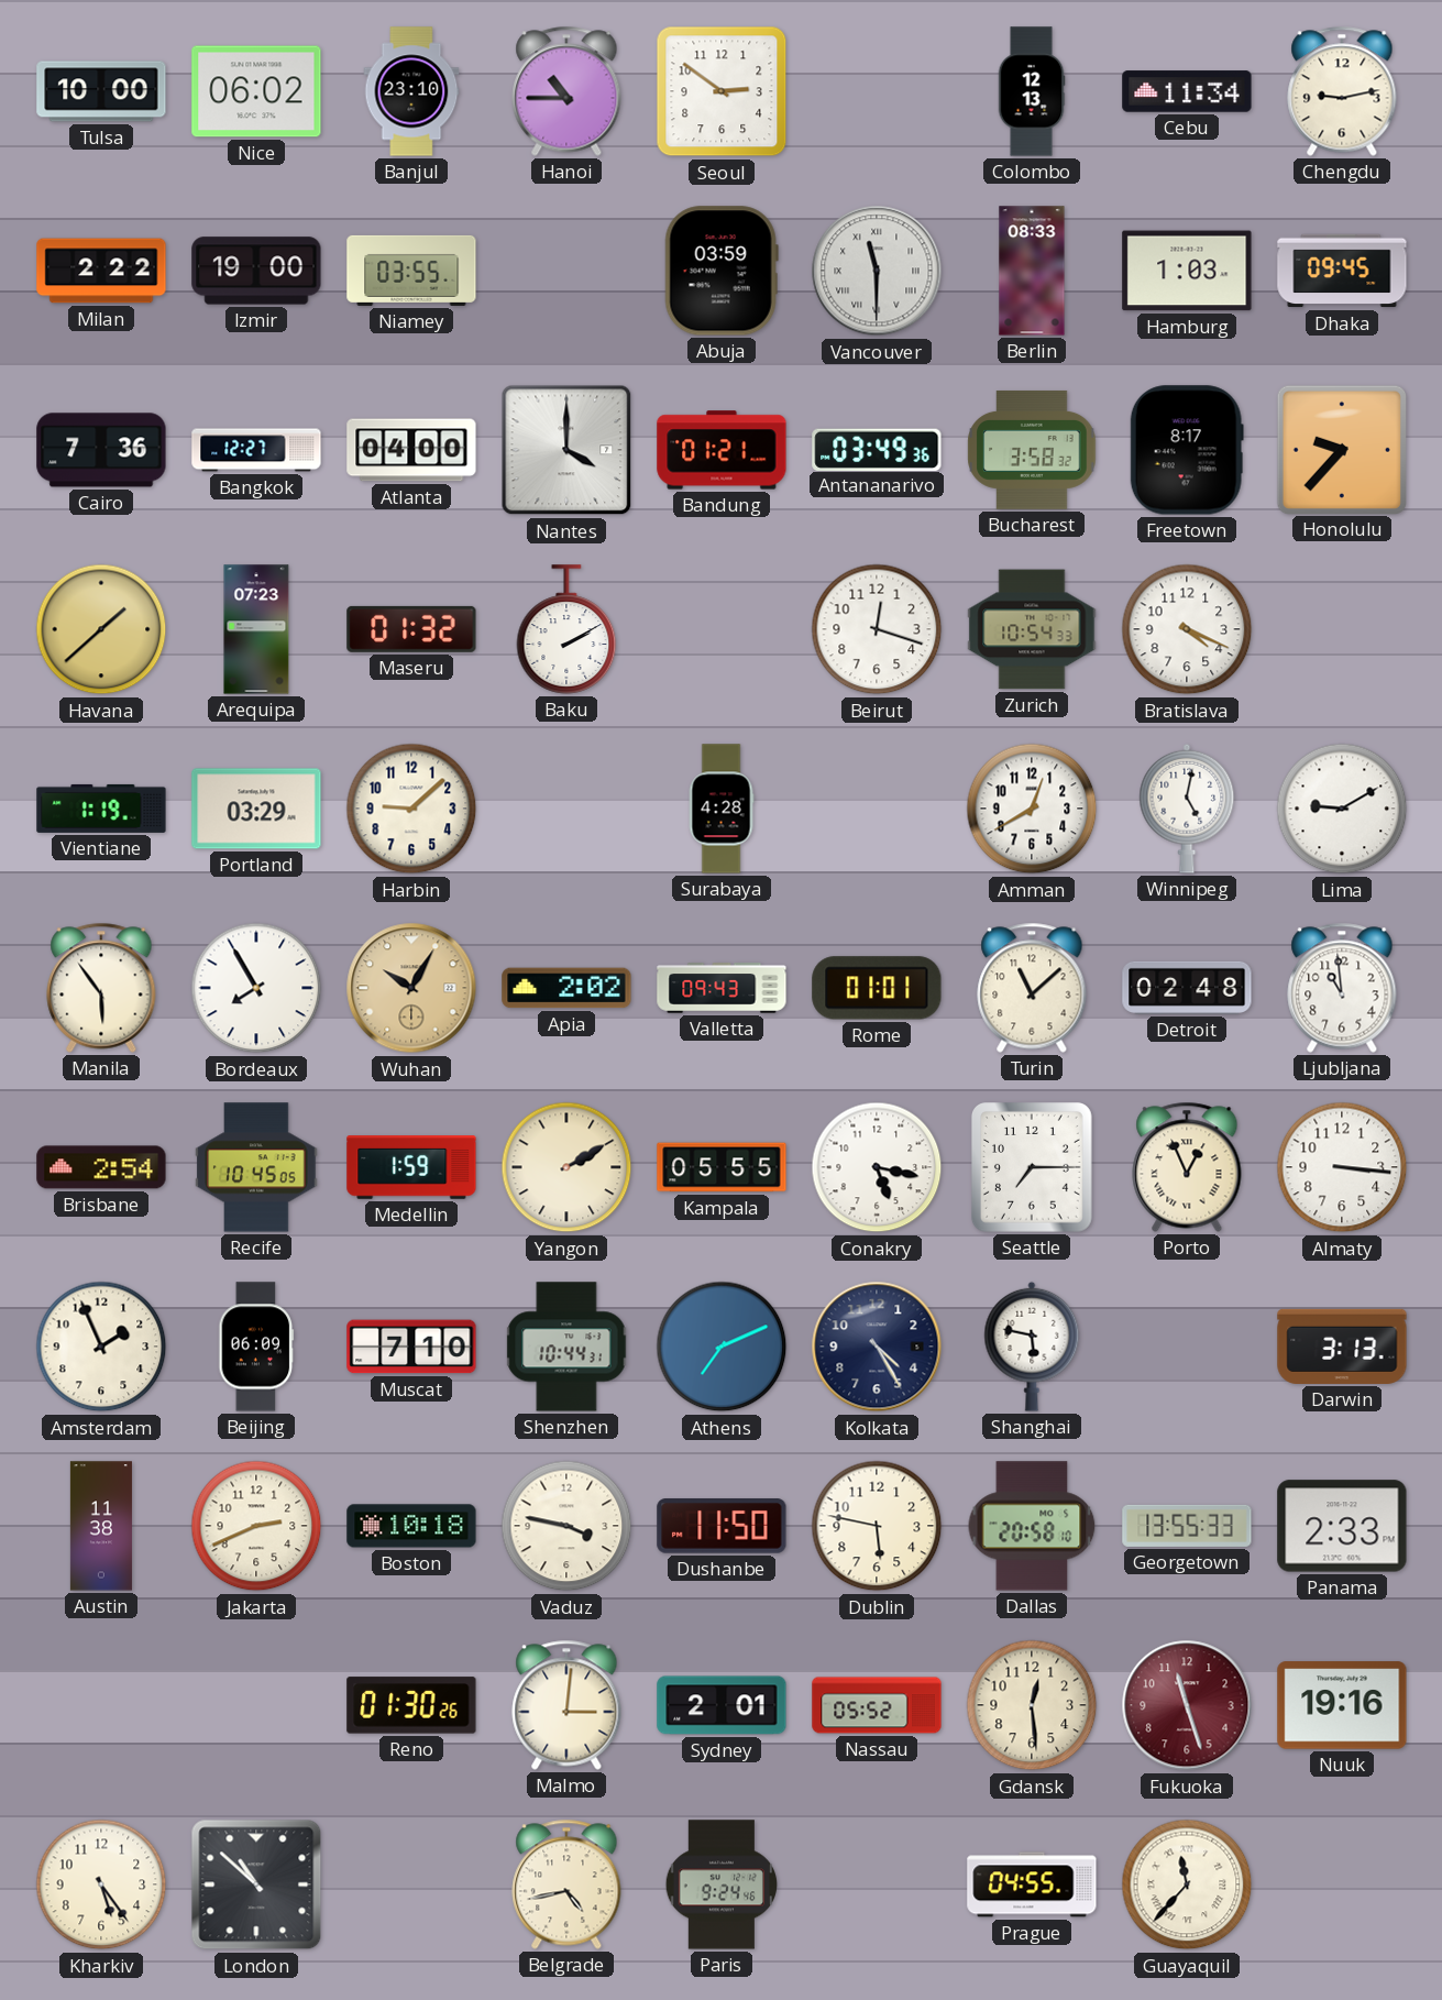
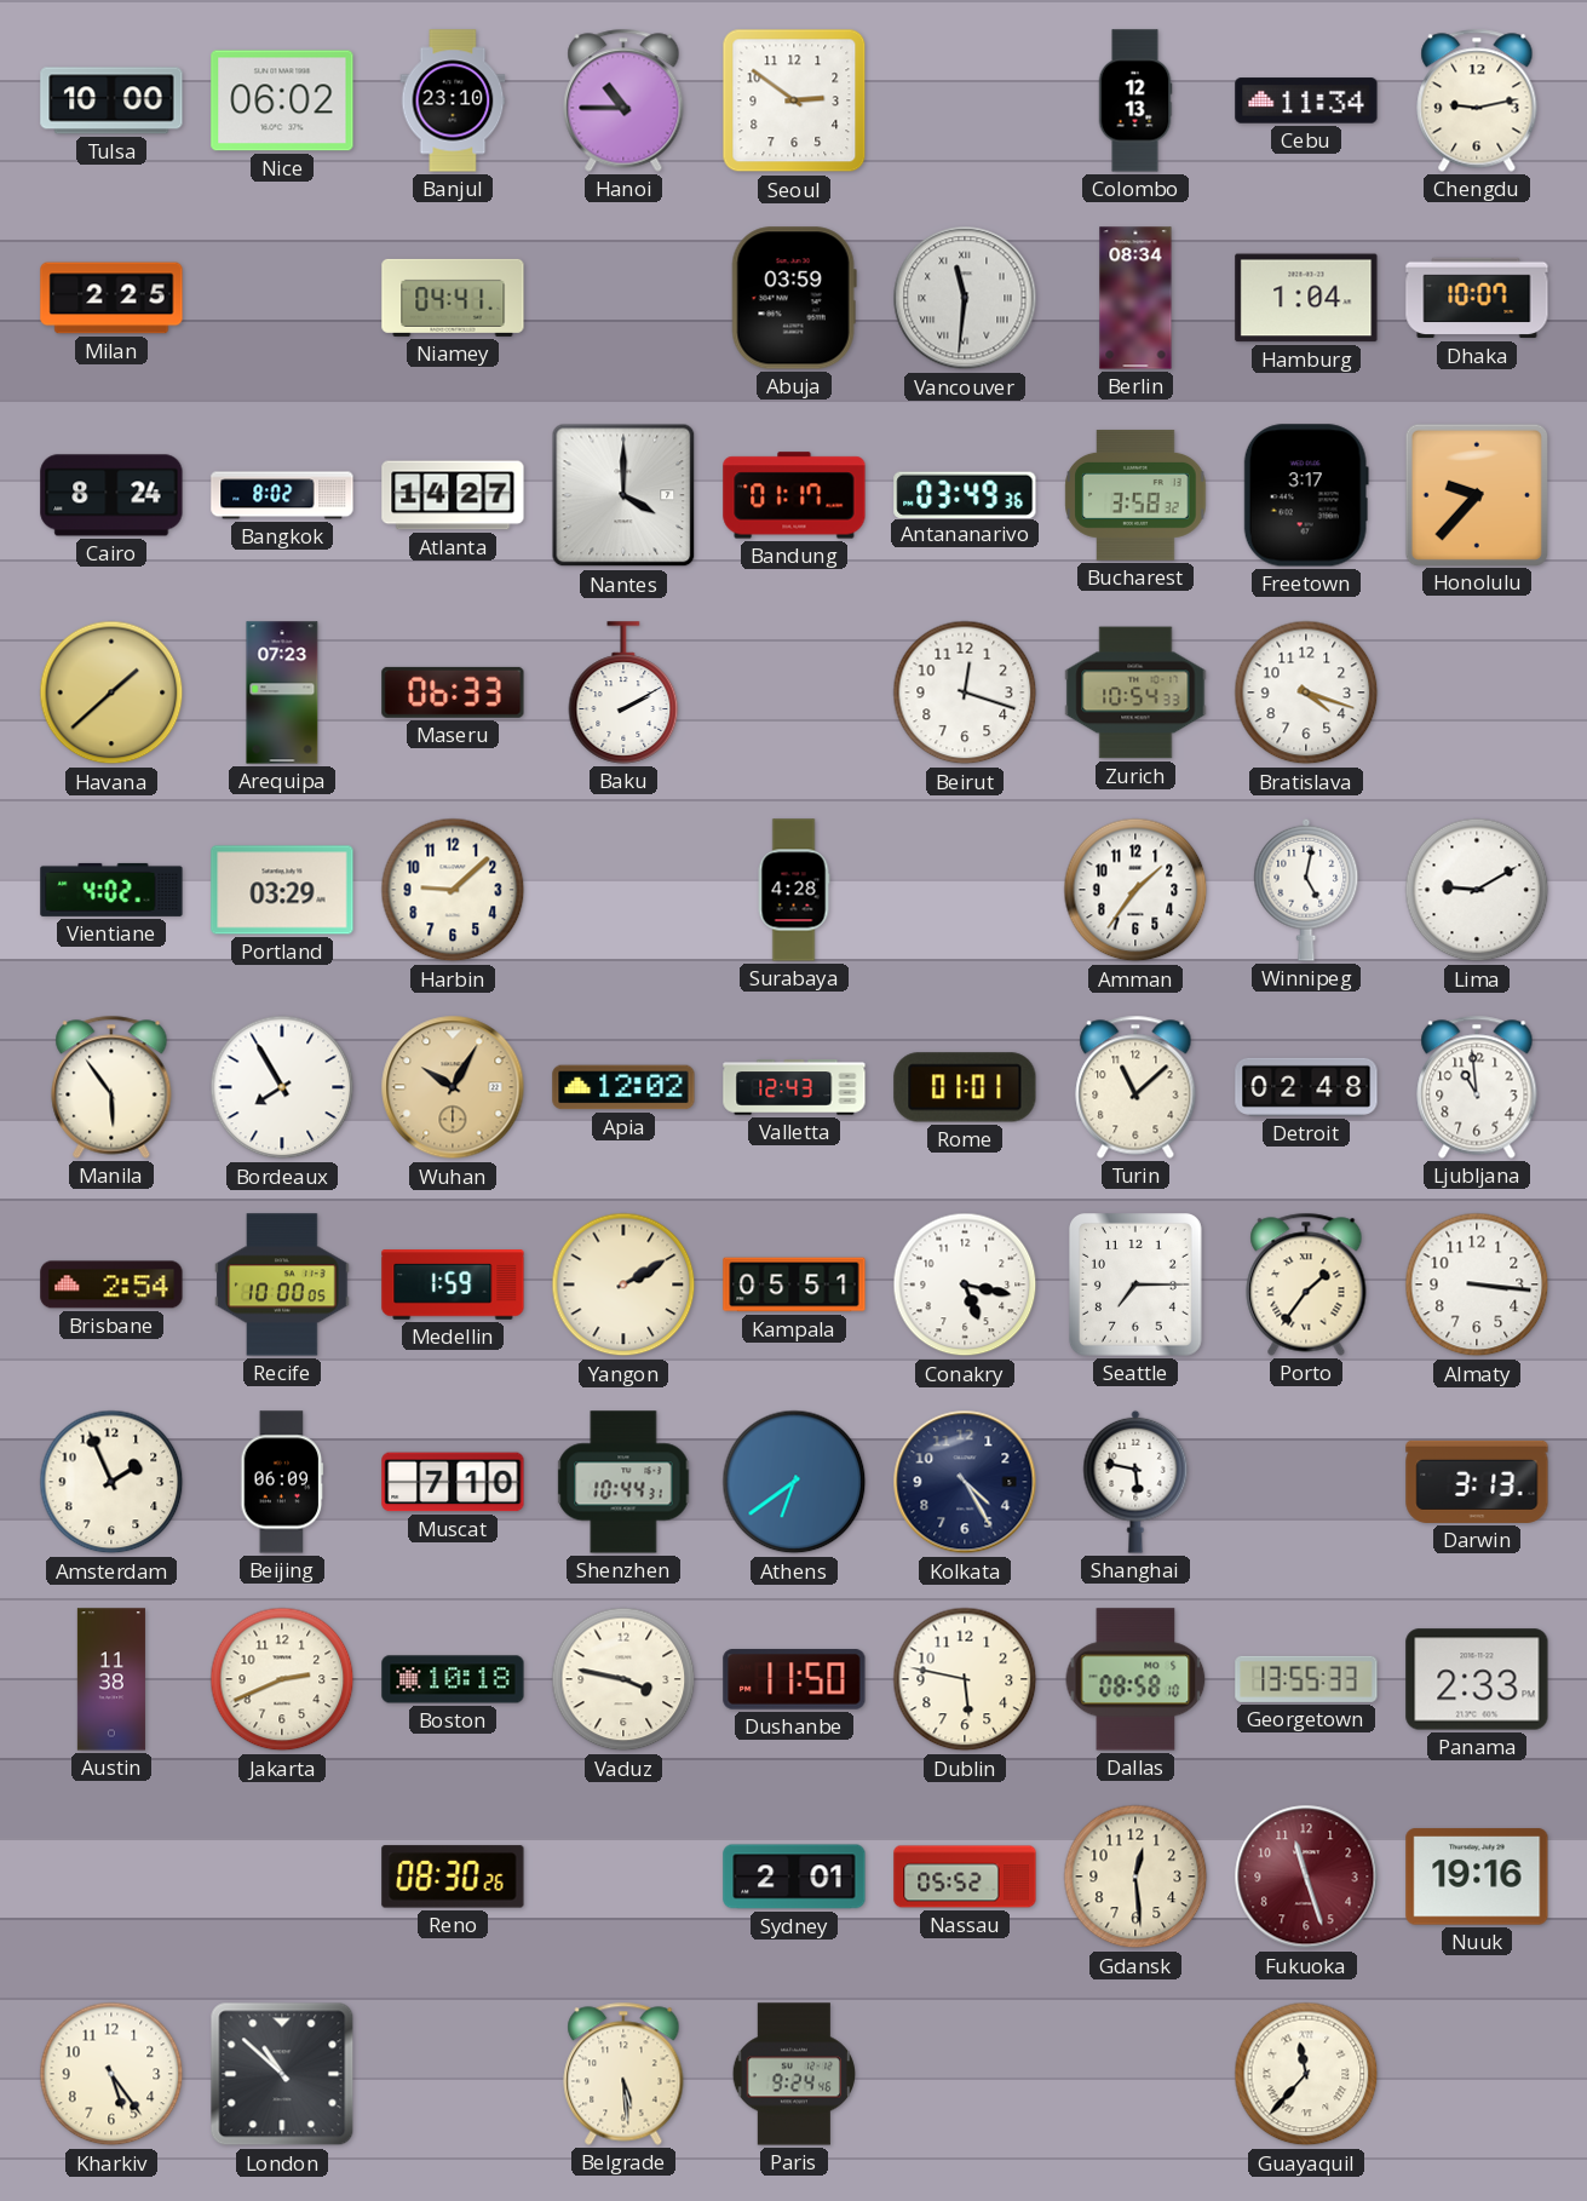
Milan: 2:22 -> 2:25
Izmir: 19:00 -> none
Niamey: 03:55 -> 04:41
Vancouver: 11:30 -> 11:31
Berlin: 08:33 -> 08:34
Hamburg: 1:03 -> 1:04
Dhaka: 09:45 -> 10:07
Cairo: 7:36 -> 8:24
Bangkok: 12:27 -> 8:02
Atlanta: 04:00 -> 14:27
Bandung: 01:21 -> 01:17
Freetown: 8:17 -> 3:17
Maseru: 01:32 -> 06:33
Bratislava: 4:19 -> 4:18
Vientiane: 1:19 -> 4:02
Amman: 12:40 -> 1:36
Apia: 2:02 -> 12:02
Valletta: 09:43 -> 12:43
Recife: 10:45 -> 10:00
Kampala: 05:55 -> 05:51
Porto: 12:56 -> 1:36
Athens: 7:11 -> 6:39
Dallas: 20:58 -> 08:58
Reno: 01:30 -> 08:30
Malmo: 3:01 -> none
Belgrade: 4:43 -> 5:29
Prague: 04:55 -> none
